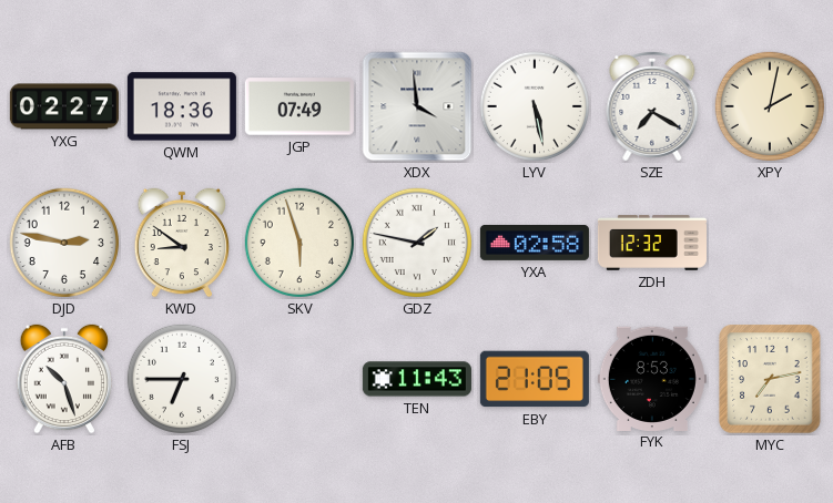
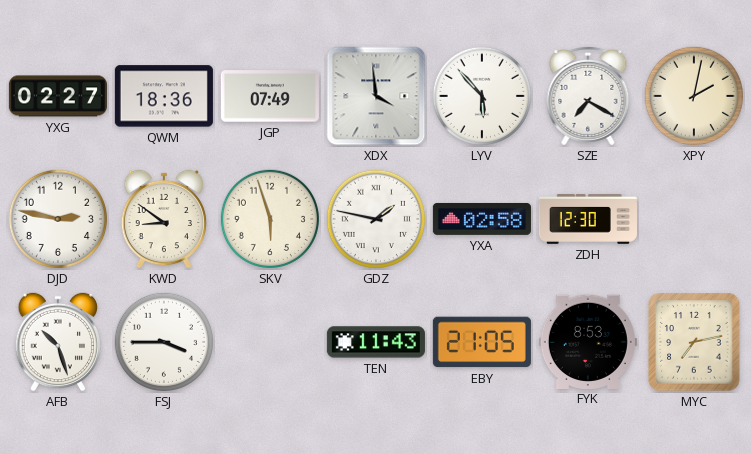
LYV: 5:28 -> 5:53
ZDH: 12:32 -> 12:30
FSJ: 6:45 -> 3:45
